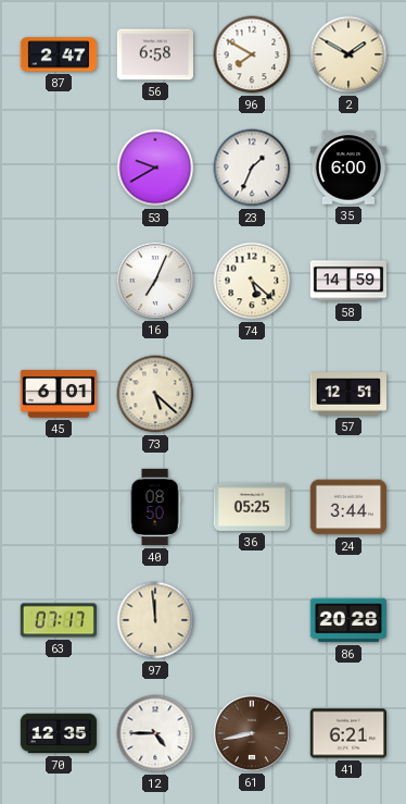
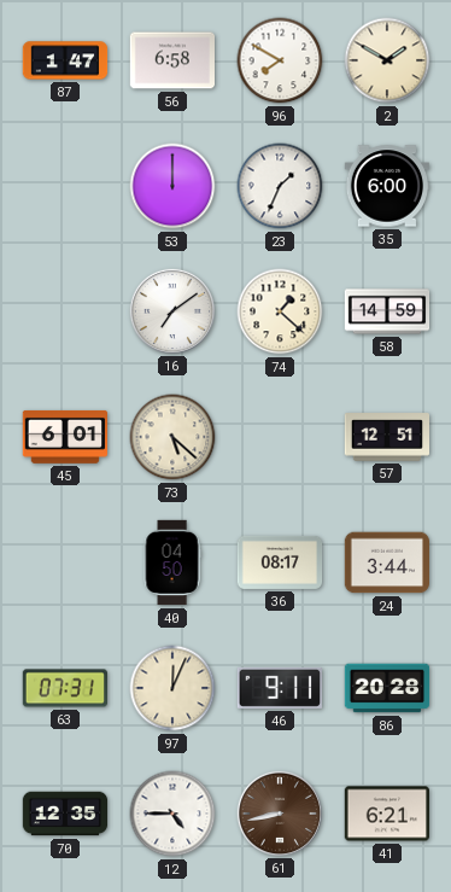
87: 2:47 -> 1:47
53: 9:40 -> 12:00
16: 7:04 -> 7:09
74: 5:22 -> 1:22
40: 08:50 -> 04:50
36: 05:25 -> 08:17
63: 07:17 -> 07:31
97: 11:59 -> 12:04
46: none -> 9:11
